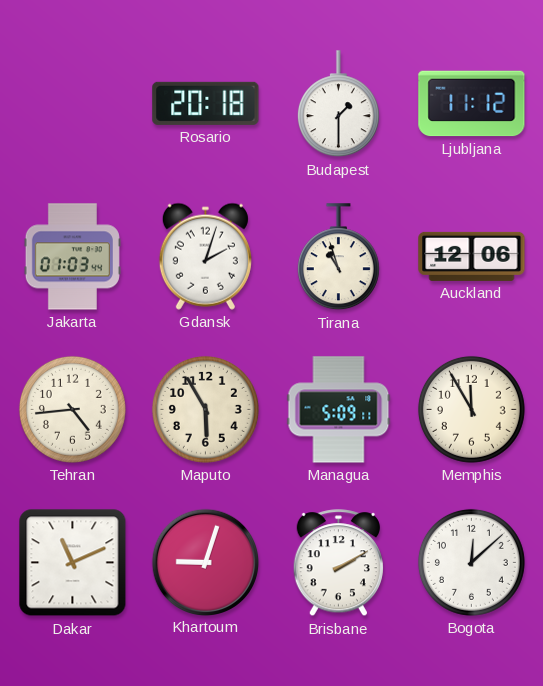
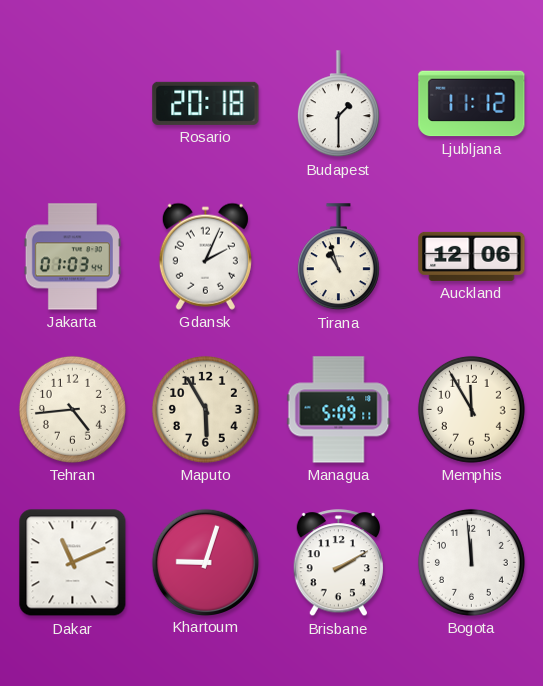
Gdansk: 2:03 -> 2:04
Bogota: 12:08 -> 11:59
